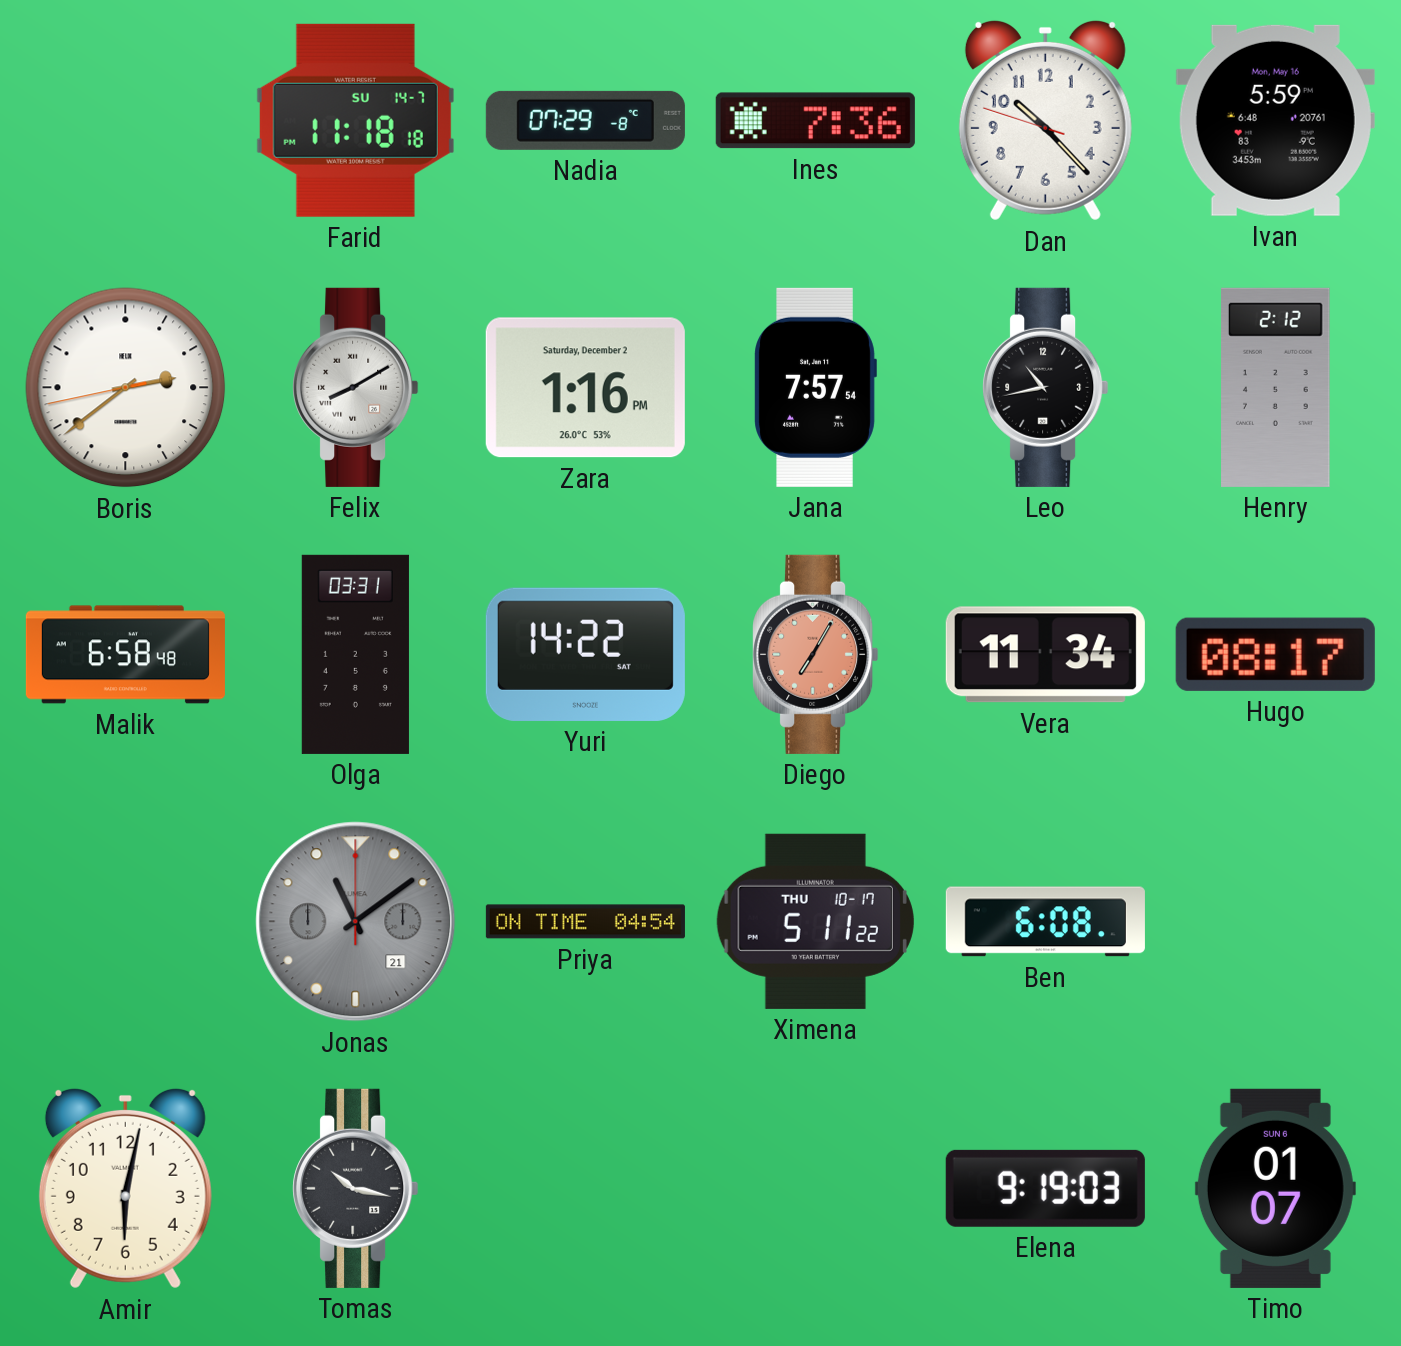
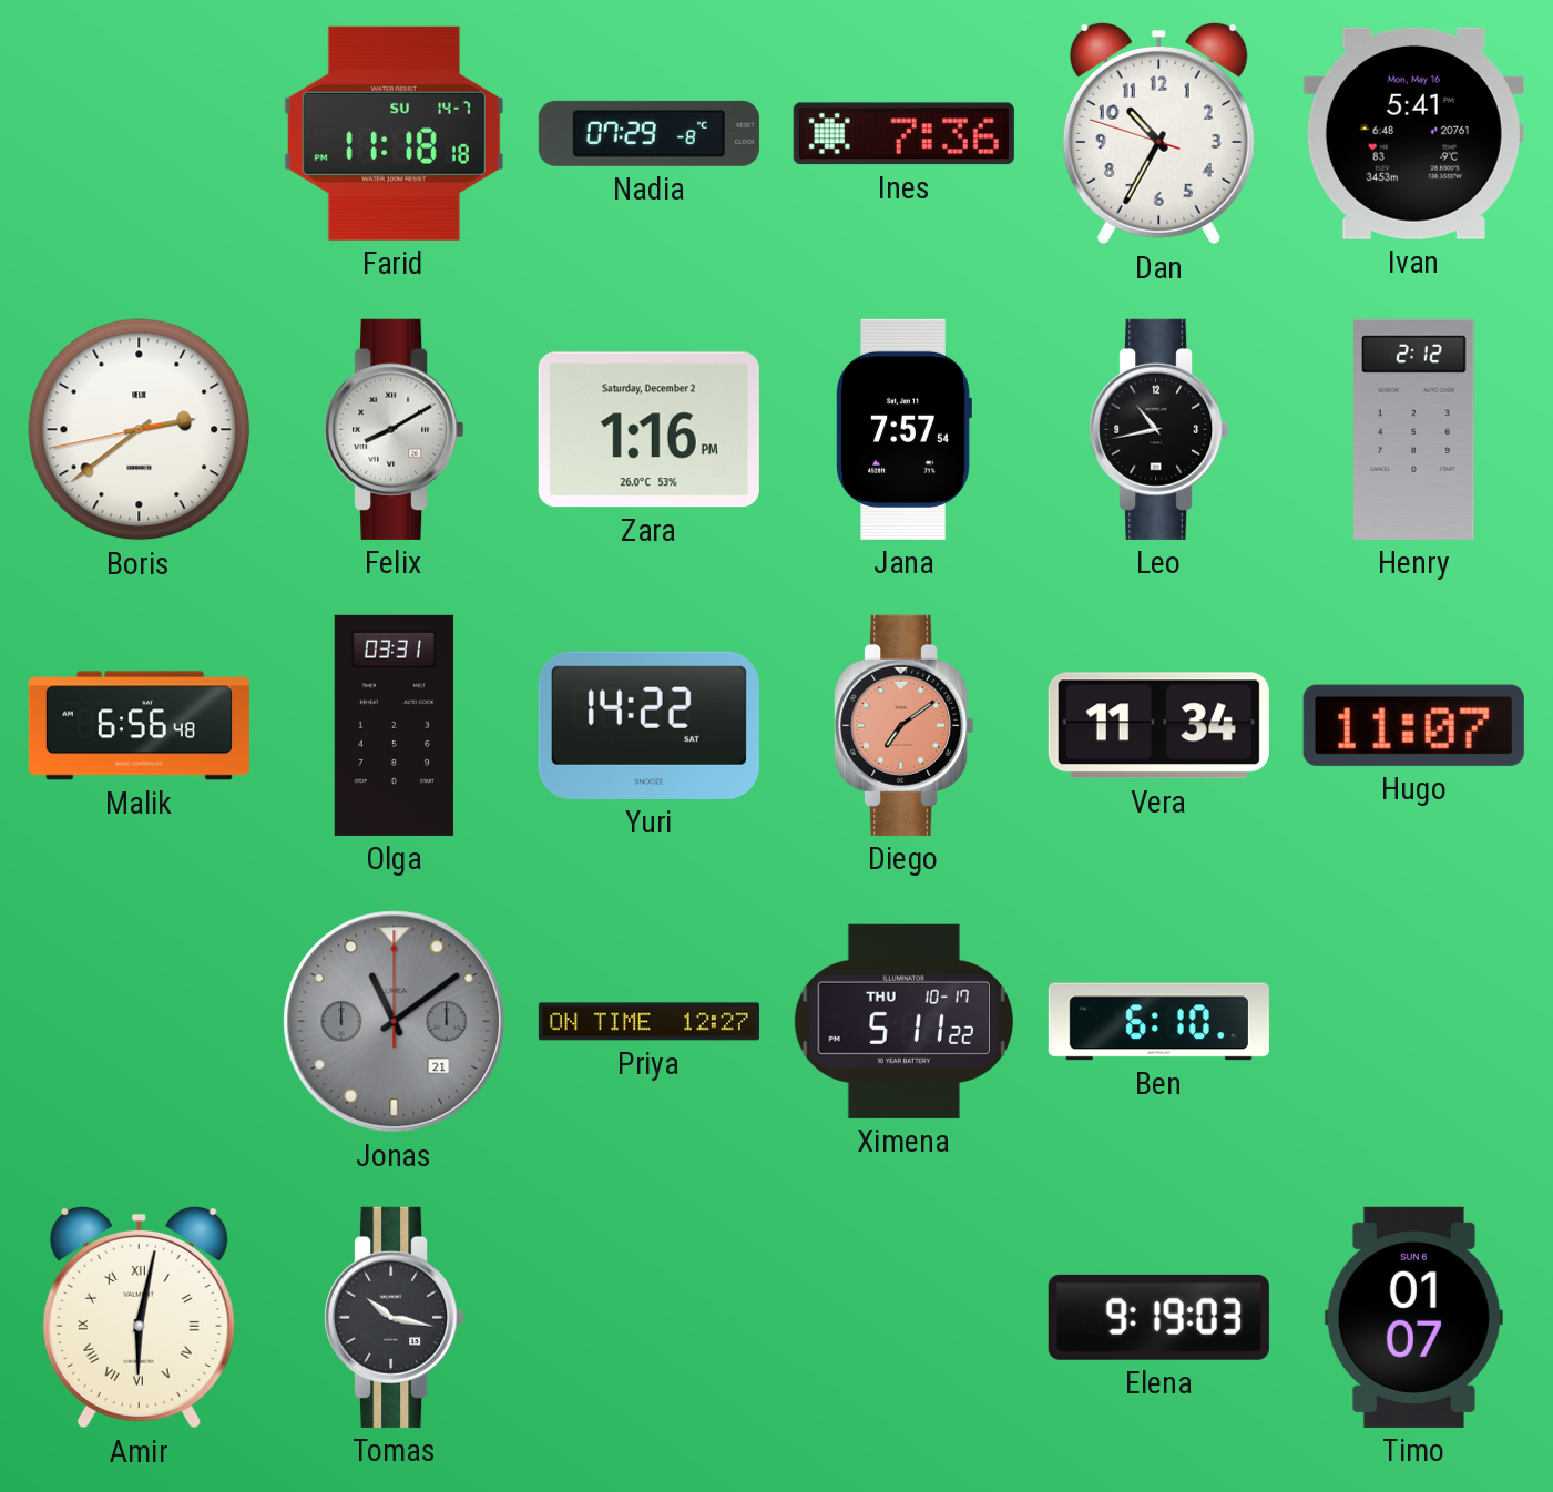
Dan: 10:22 -> 10:34
Ivan: 5:59 -> 5:41
Malik: 6:58 -> 6:56
Diego: 7:05 -> 7:09
Hugo: 08:17 -> 11:07
Priya: 04:54 -> 12:27
Ben: 6:08 -> 6:10
Amir numerals: Arabic -> Roman
